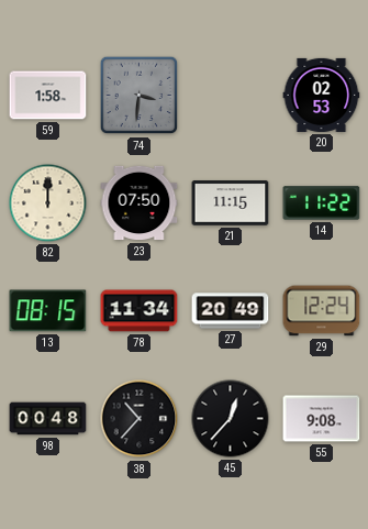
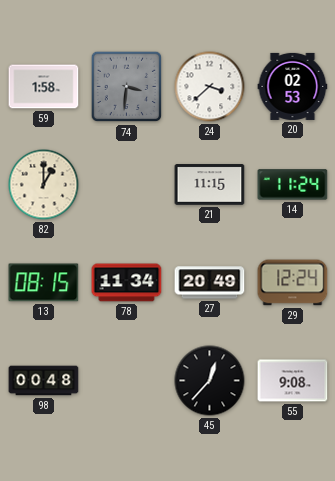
24: none -> 3:38
82: 12:00 -> 1:00
23: 07:50 -> none
14: 11:22 -> 11:24
38: 10:37 -> none
